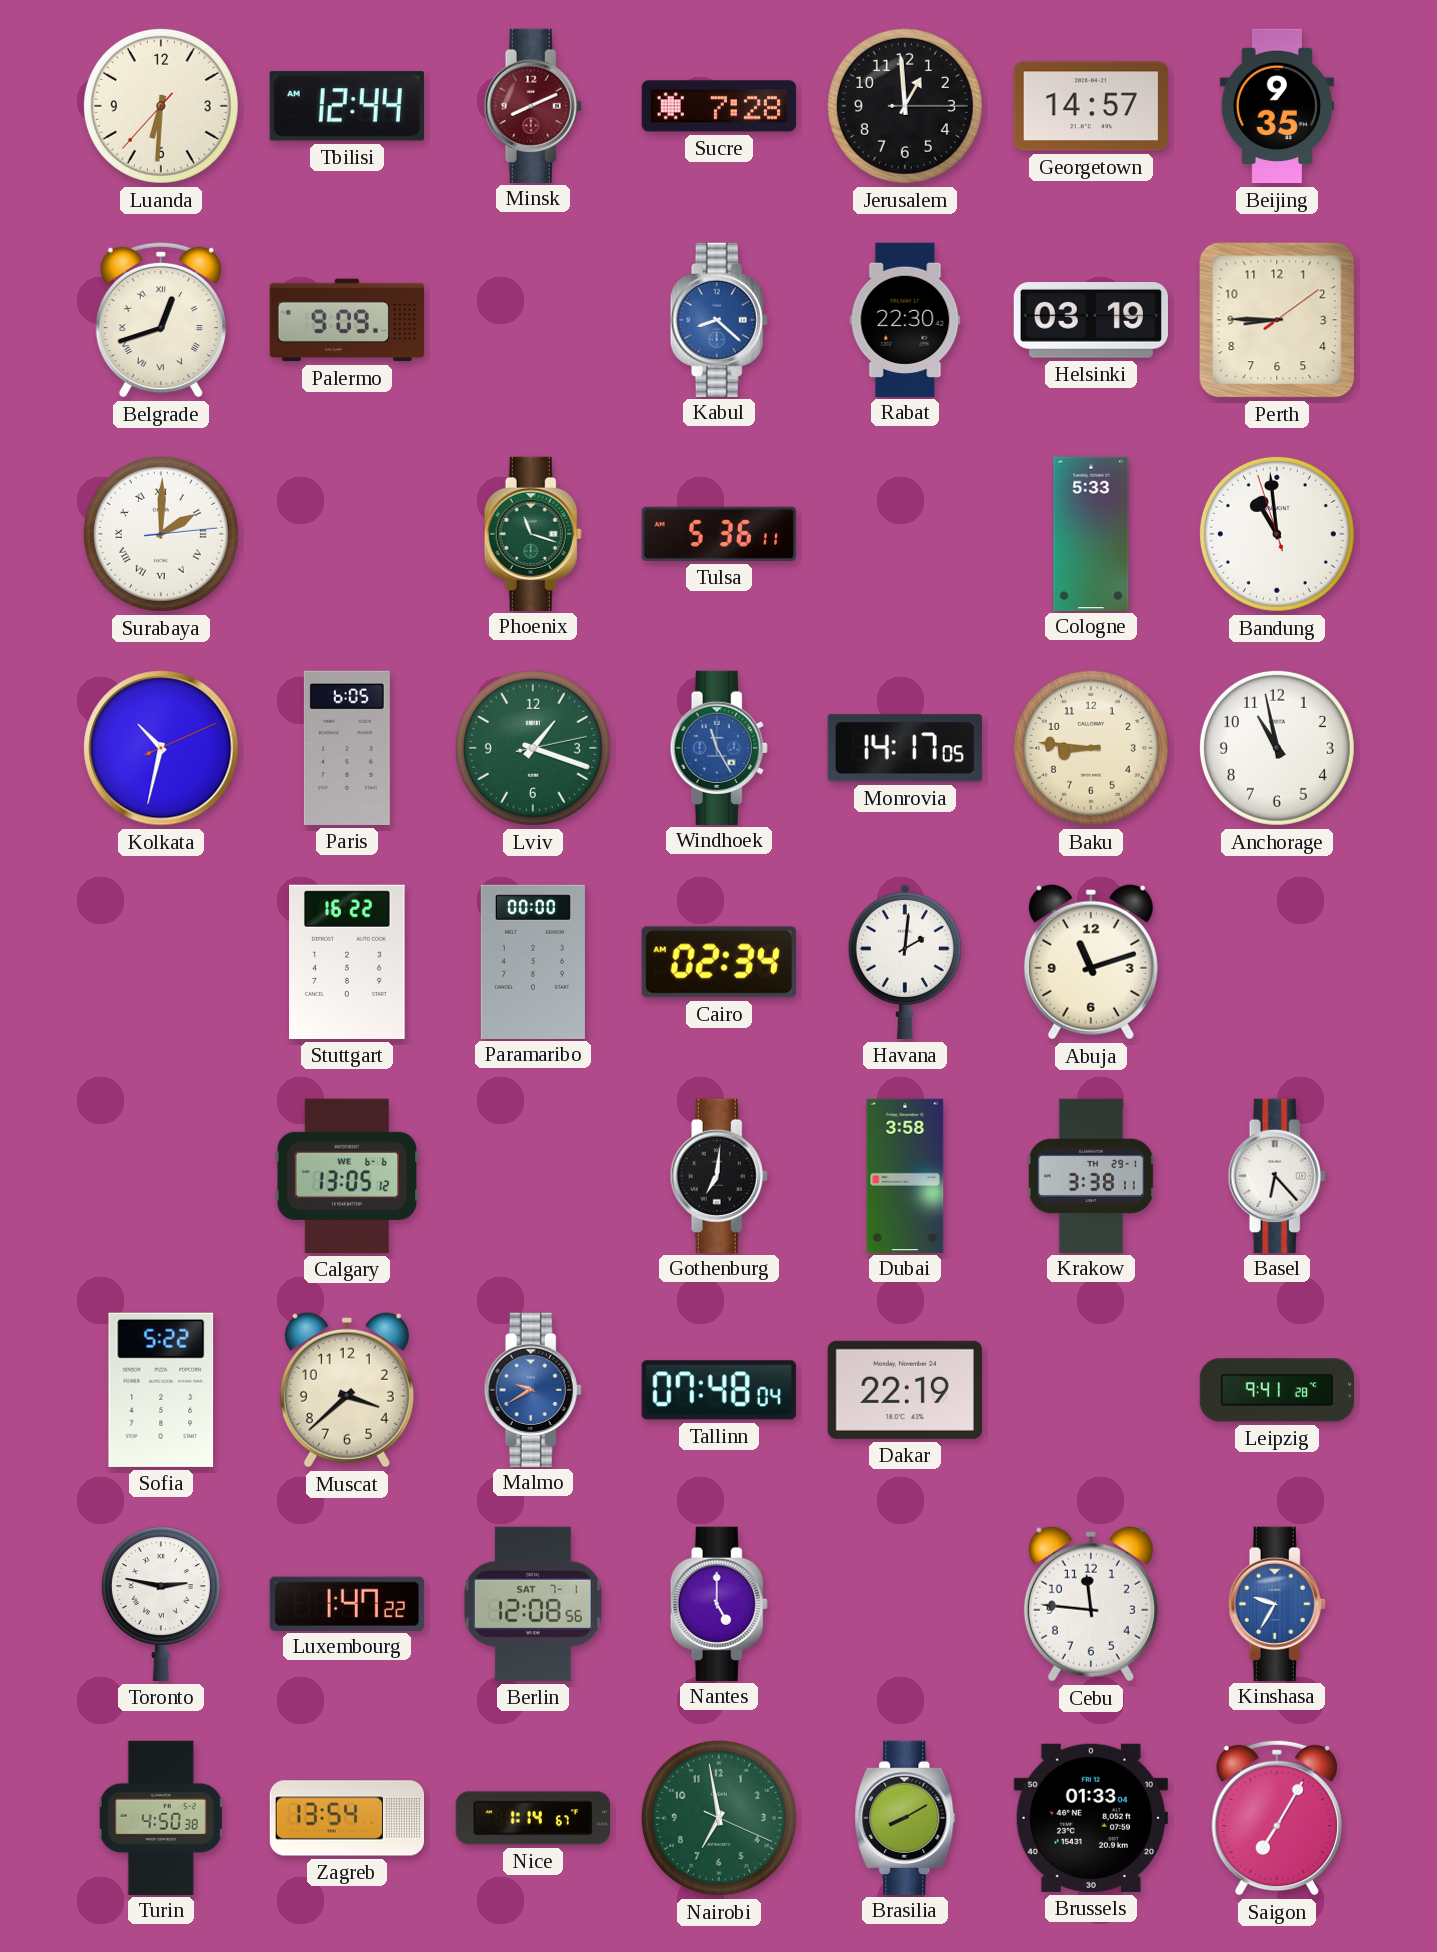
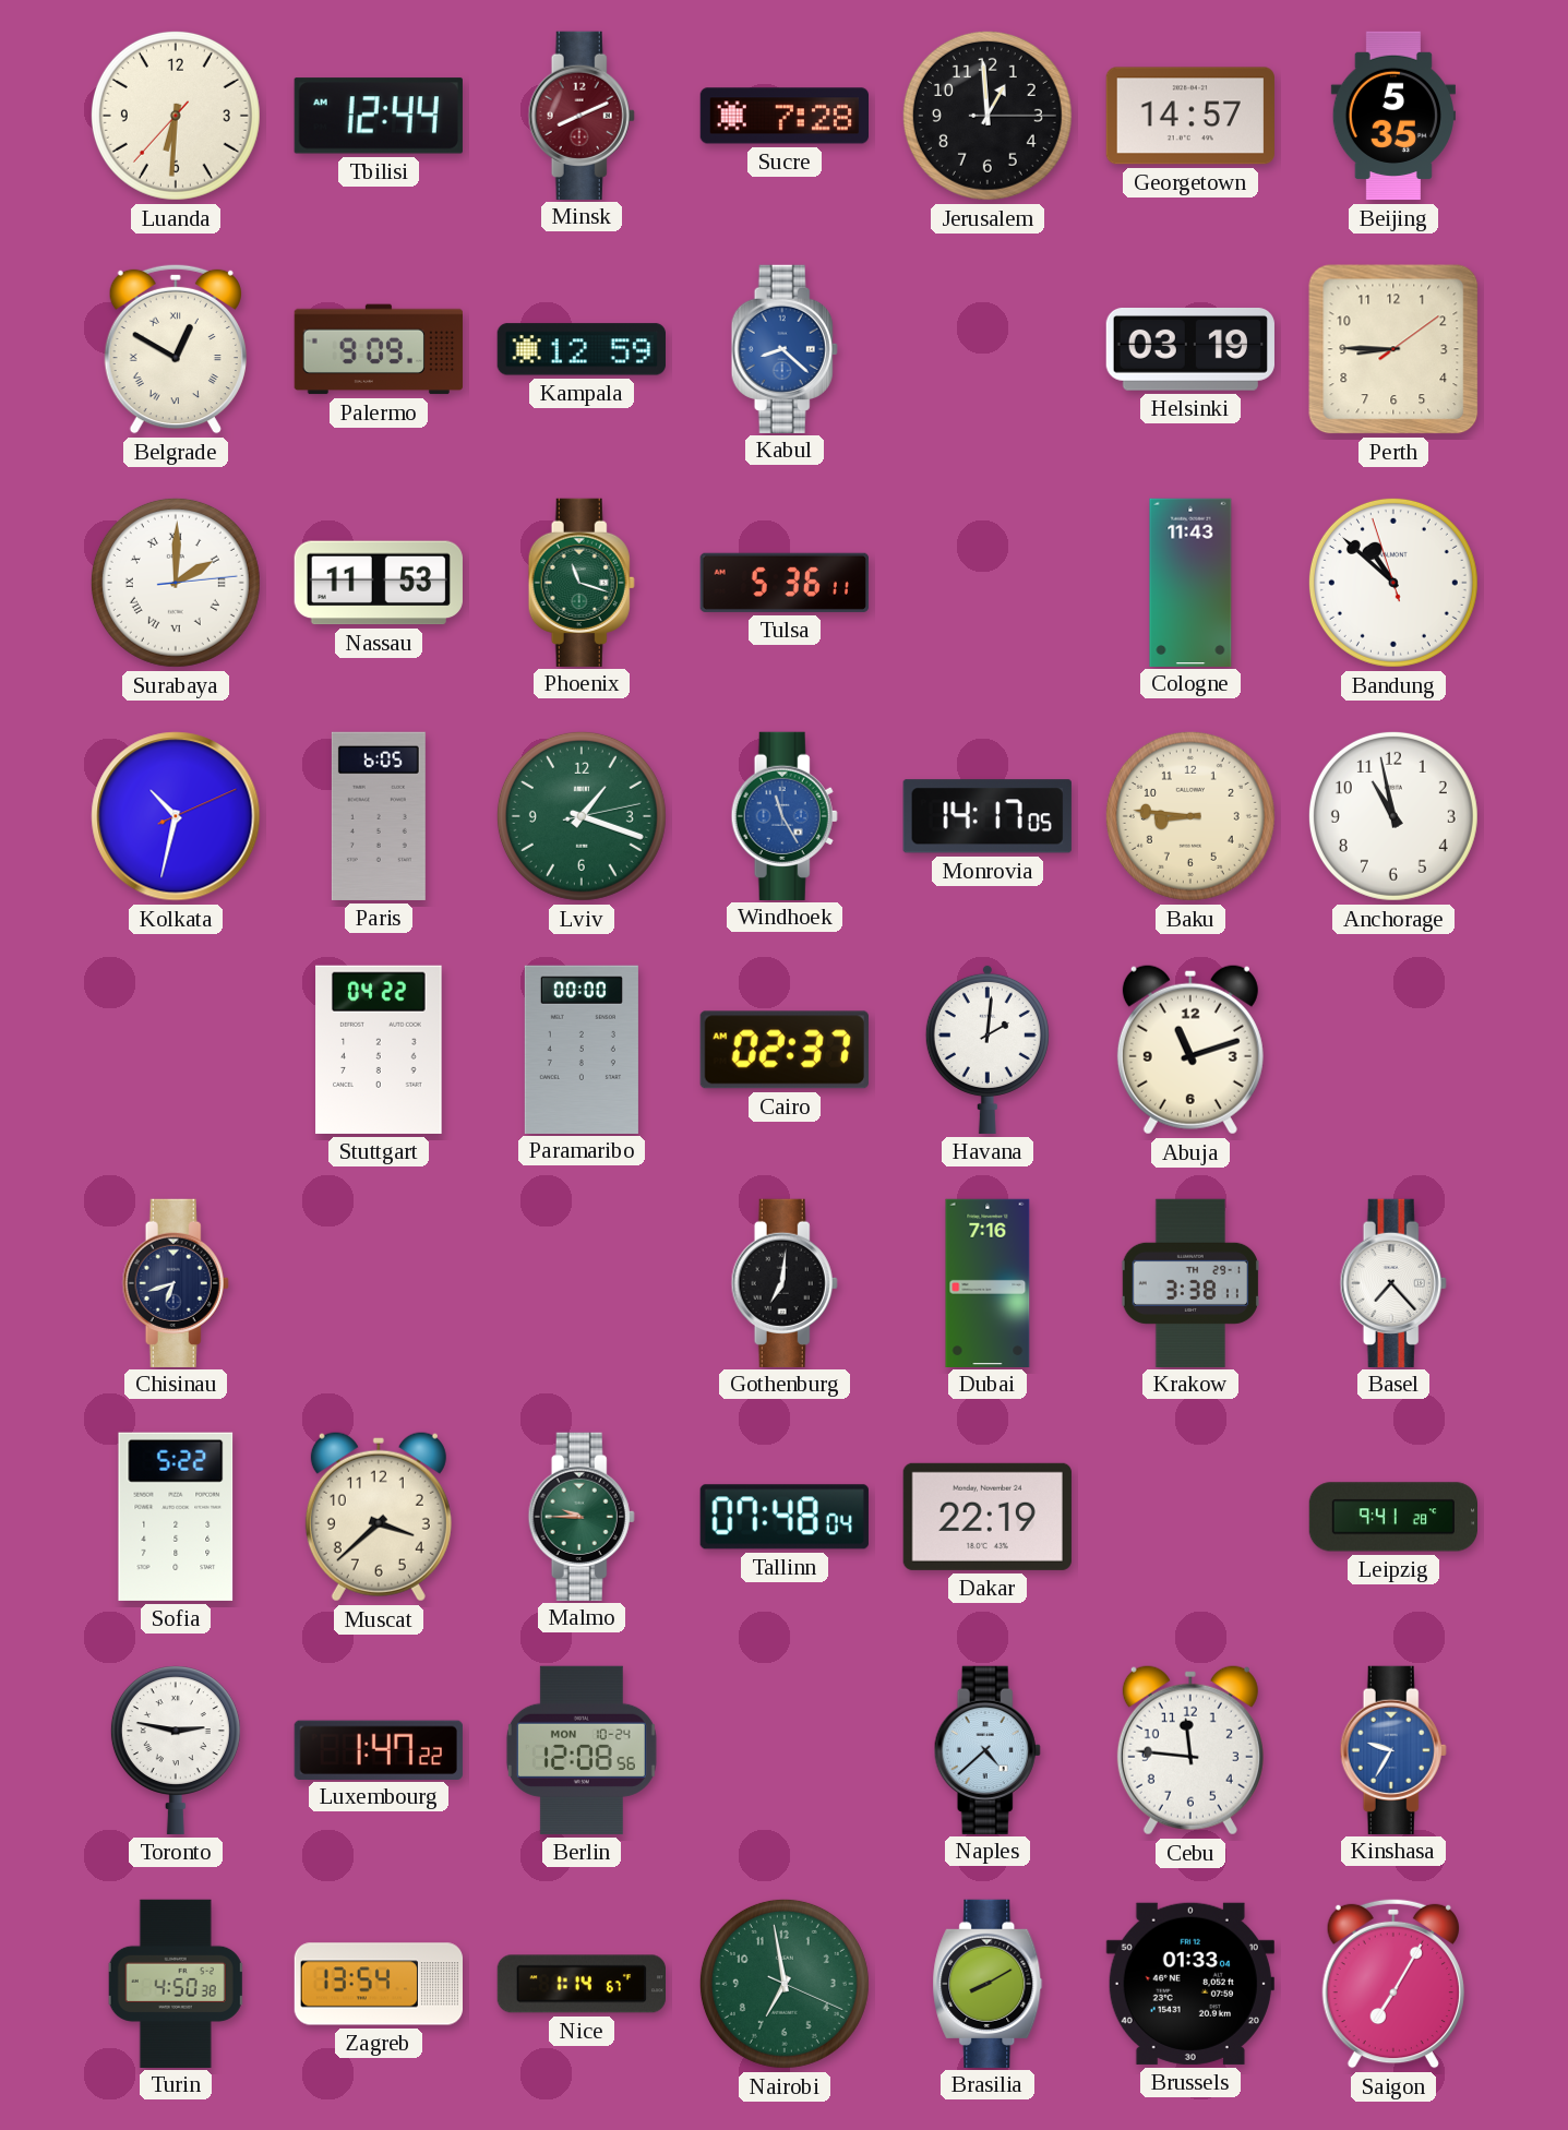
Beijing: 9:35 -> 5:35
Belgrade: 12:42 -> 12:50
Kampala: none -> 12:59
Rabat: 22:30 -> none
Nassau: none -> 11:53
Cologne: 5:33 -> 11:43
Bandung: 10:58 -> 10:51
Stuttgart: 16:22 -> 04:22
Cairo: 02:34 -> 02:37
Chisinau: none -> 6:42
Calgary: 13:05 -> none
Dubai: 3:58 -> 7:16
Basel: 6:23 -> 7:23
Malmo: 9:40 -> 9:45
Malmo dial: blue -> green
Berlin date: SAT 7-1 -> MON 10-24
Nantes: 5:00 -> none
Naples: none -> 4:38
